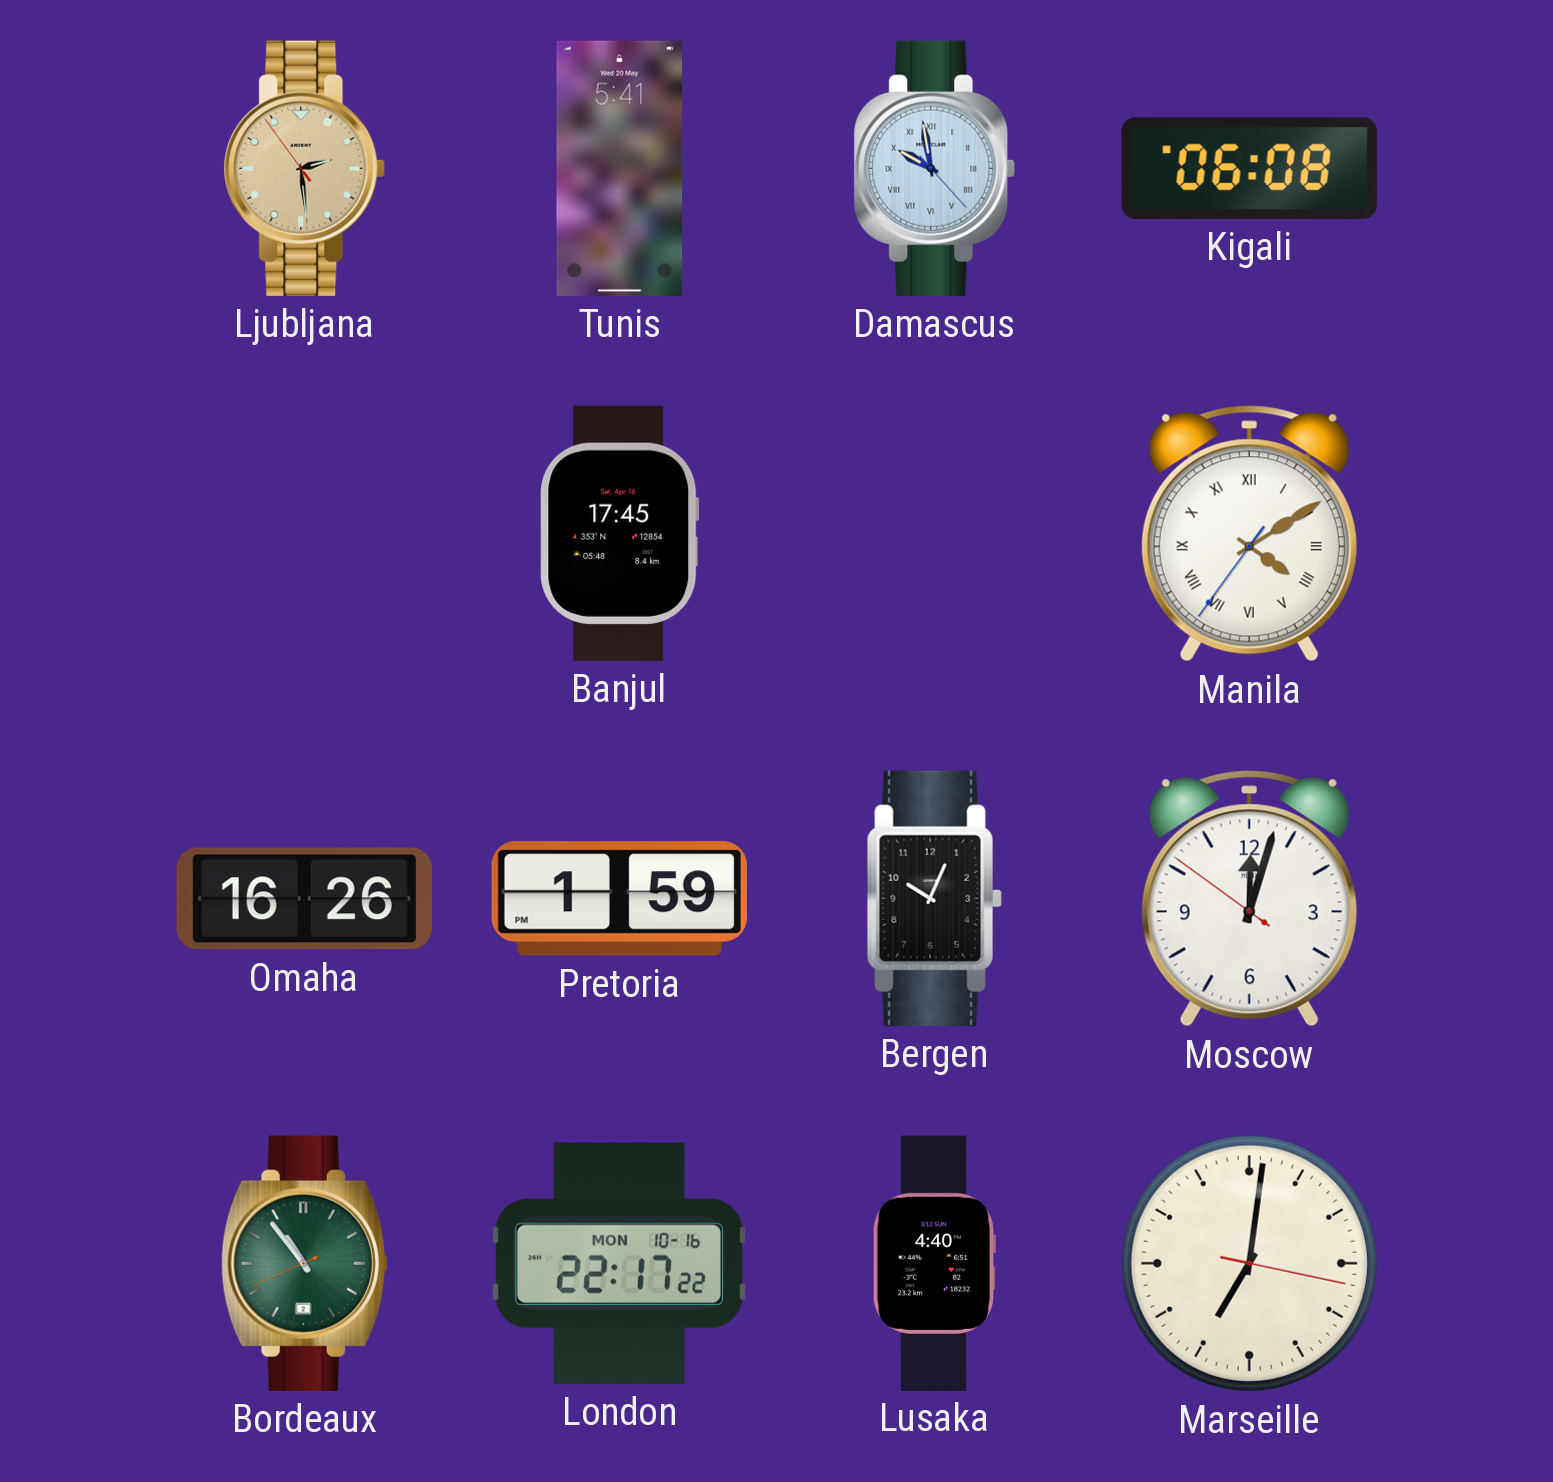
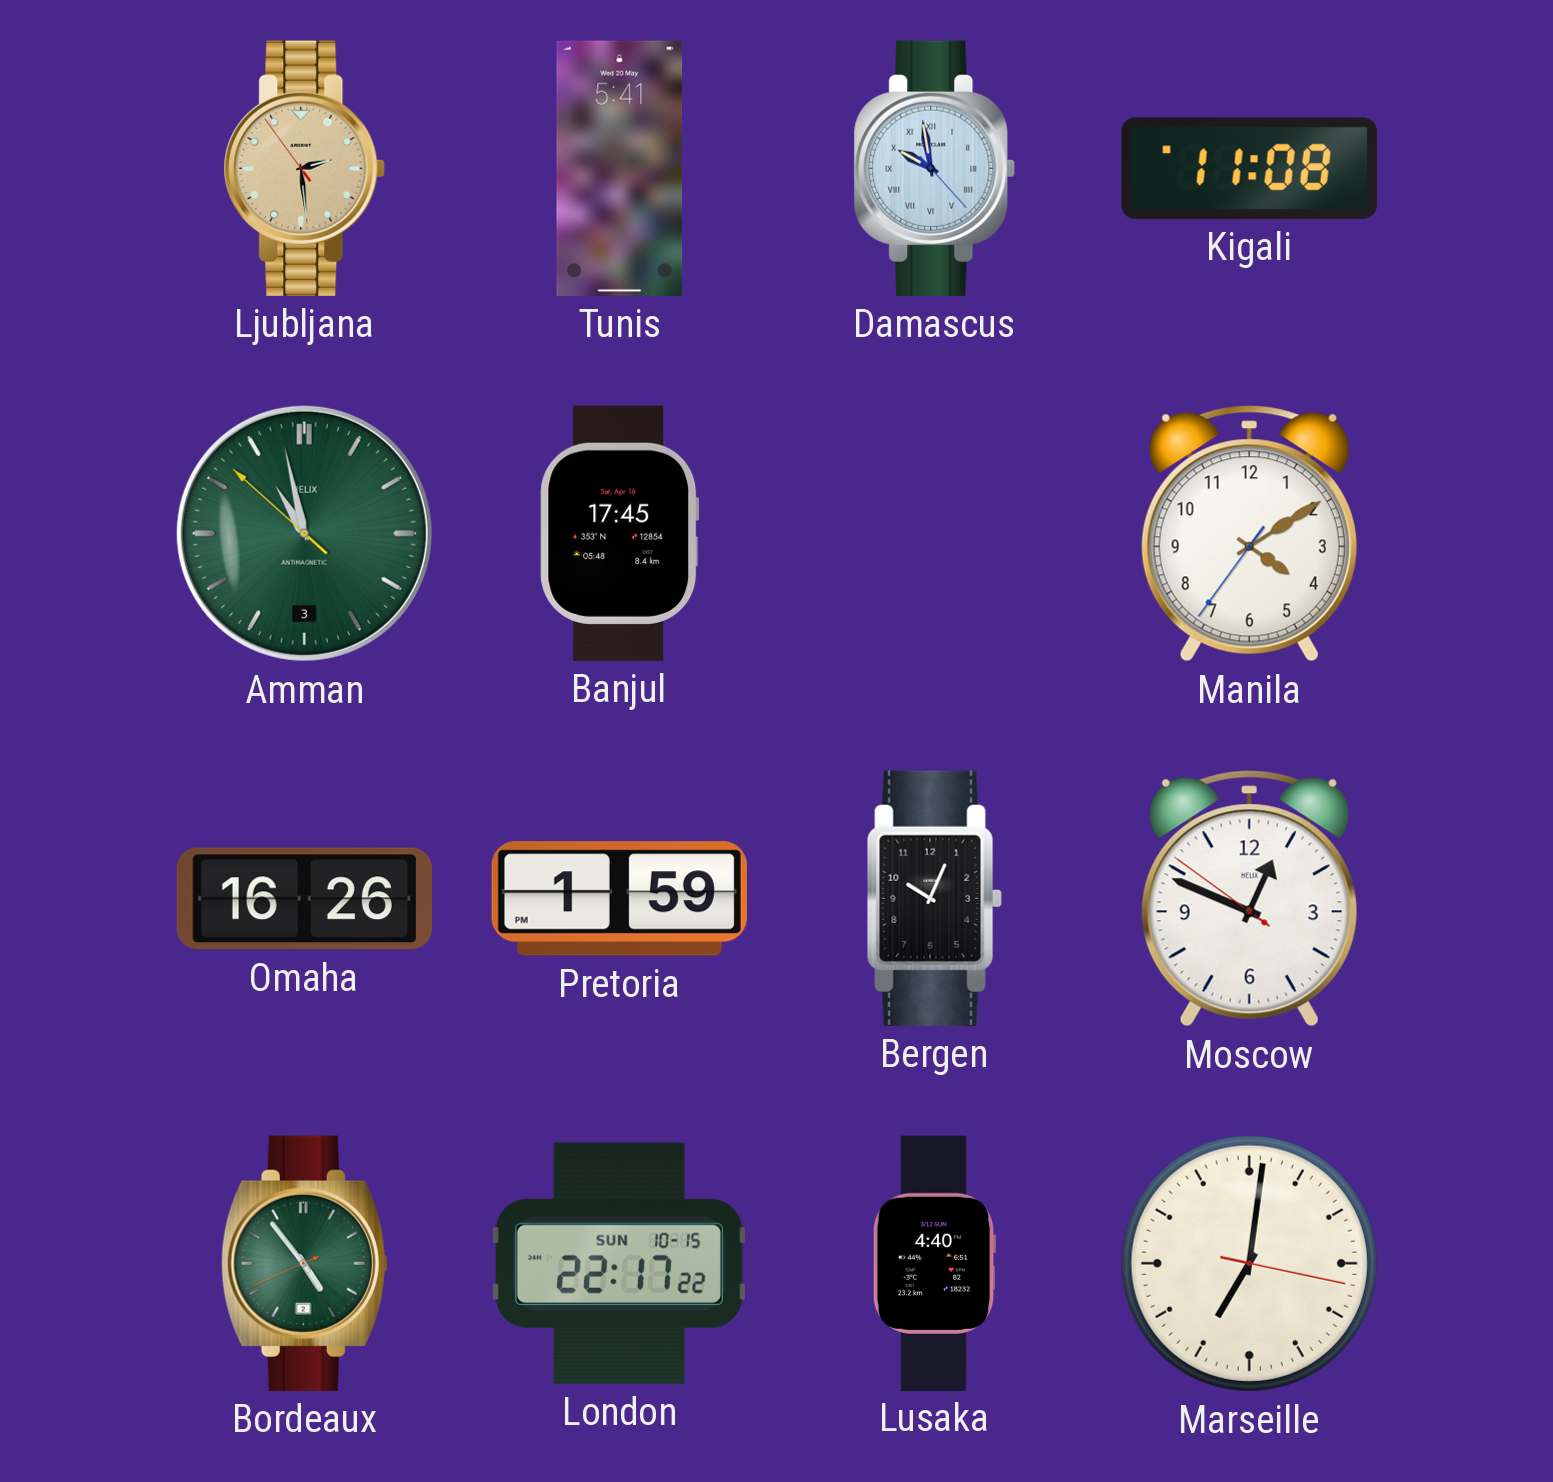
Kigali: 06:08 -> 11:08
Amman: none -> 10:57
Manila numerals: Roman -> Arabic
Moscow: 12:02 -> 12:48
Bordeaux: 10:53 -> 4:53
London date: MON 10-16 -> SUN 10-15
